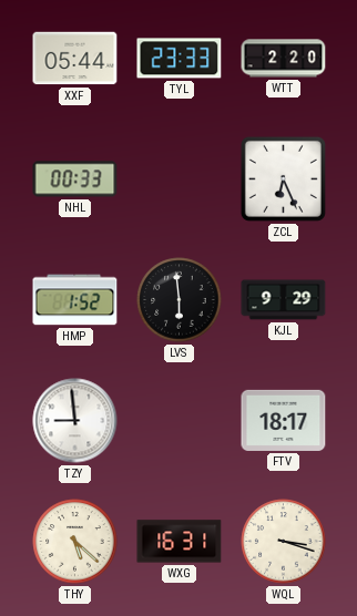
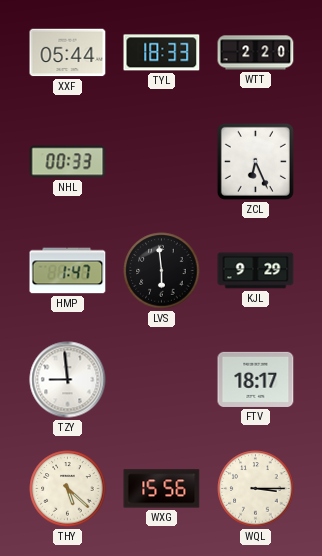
TYL: 23:33 -> 18:33
HMP: 1:52 -> 1:47
WXG: 16:31 -> 15:56
WQL: 3:18 -> 3:15
